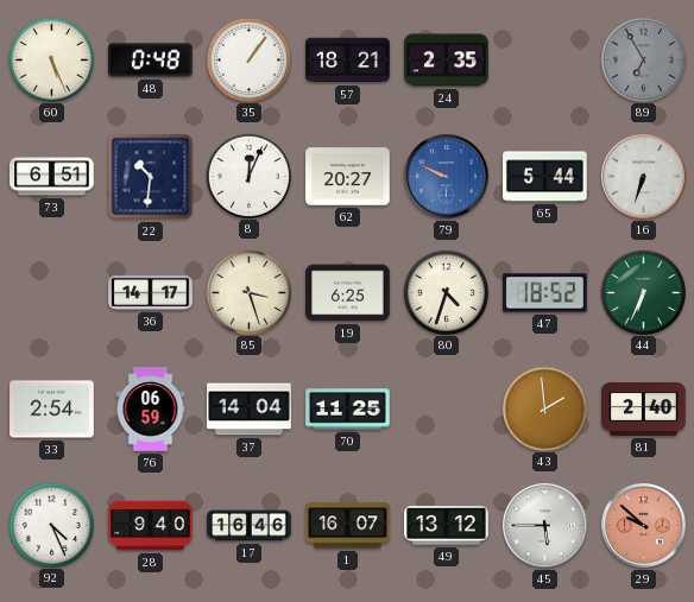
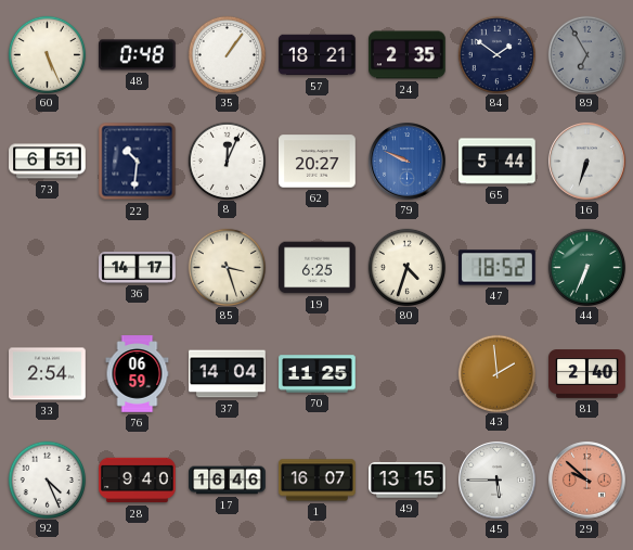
84: none -> 1:51
49: 13:12 -> 13:15
